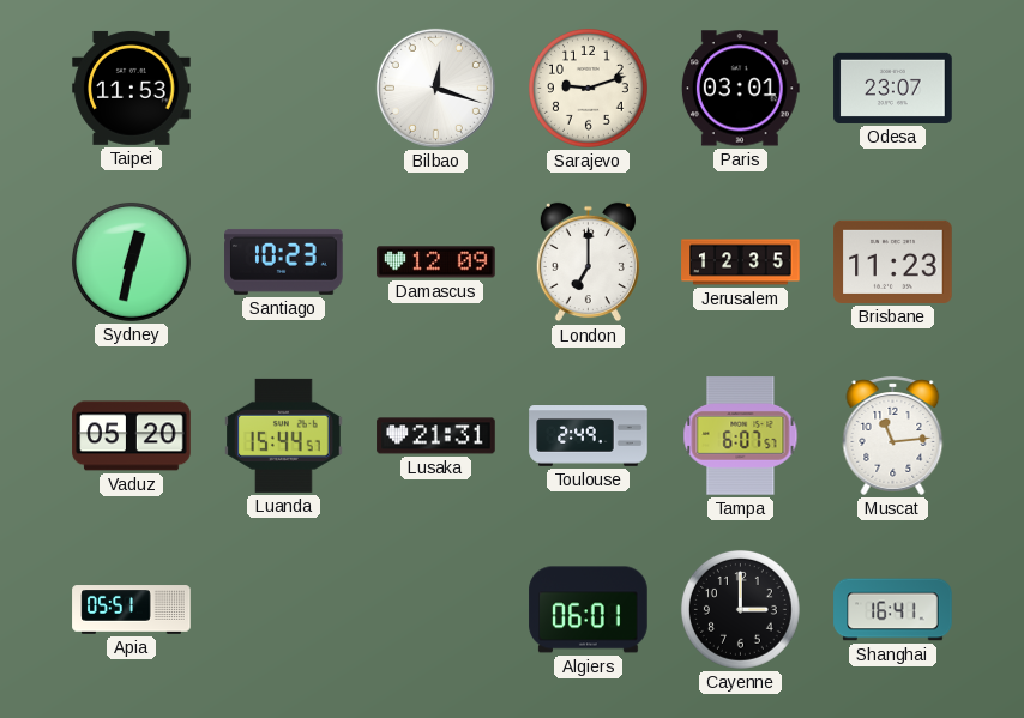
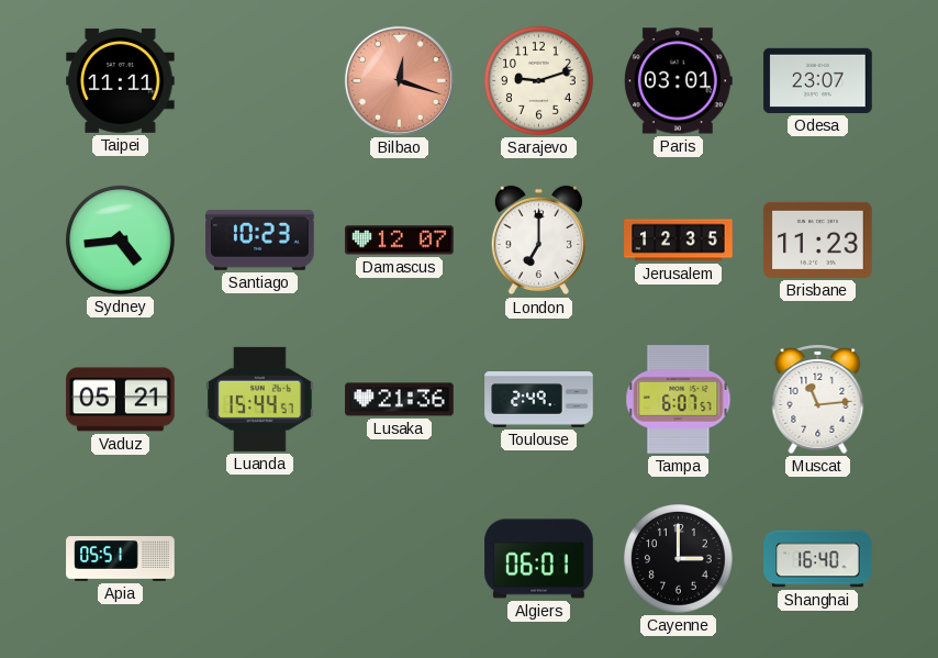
Taipei: 11:53 -> 11:11
Bilbao dial: white -> salmon
Sydney: 12:32 -> 4:44
Damascus: 12:09 -> 12:07
Vaduz: 05:20 -> 05:21
Lusaka: 21:31 -> 21:36
Shanghai: 16:41 -> 16:40
